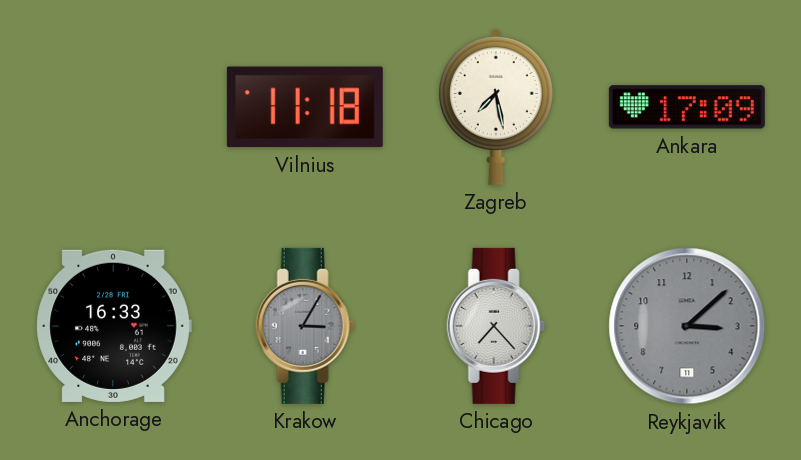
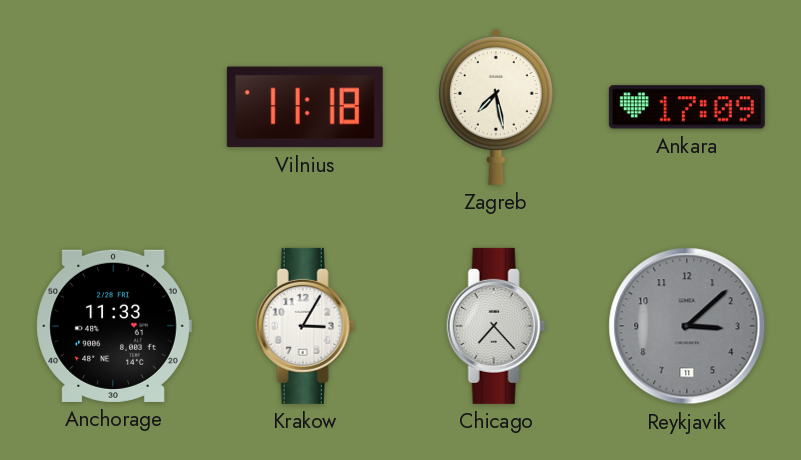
Anchorage: 16:33 -> 11:33
Krakow dial: grey -> white
